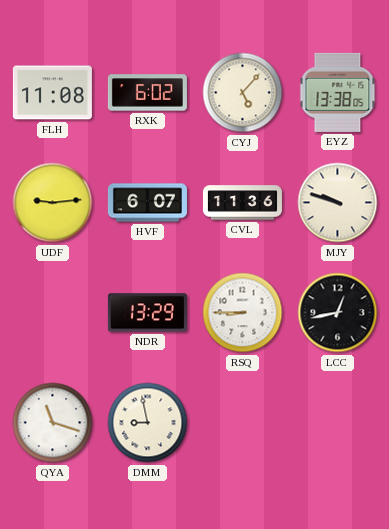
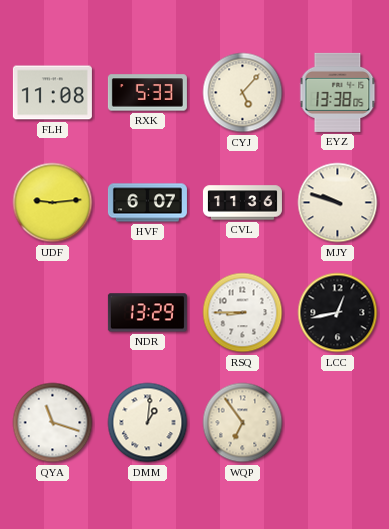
RXK: 6:02 -> 5:33
DMM: 8:58 -> 1:01
WQP: none -> 6:54
